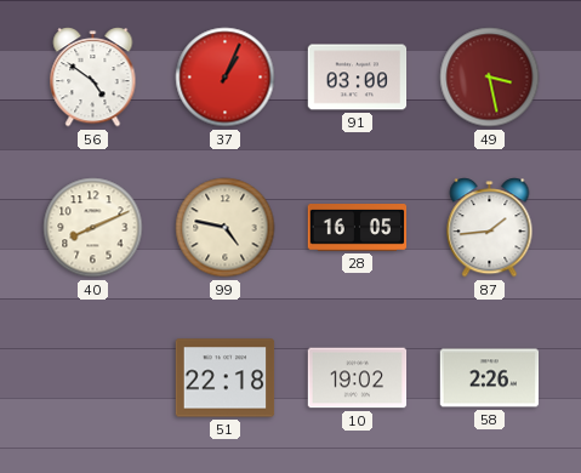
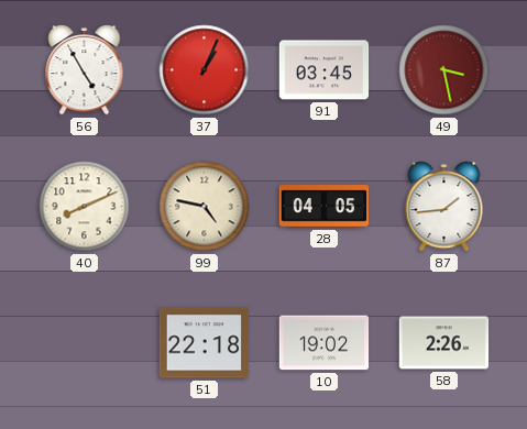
56: 4:51 -> 4:55
91: 03:00 -> 03:45
28: 16:05 -> 04:05
